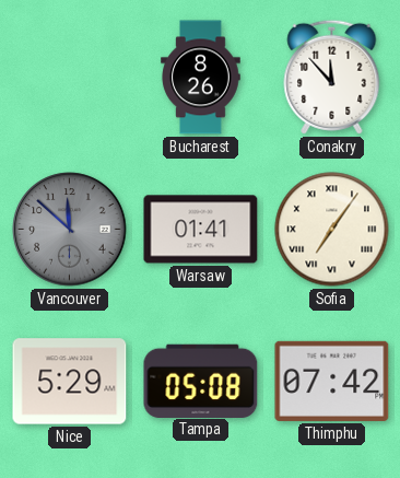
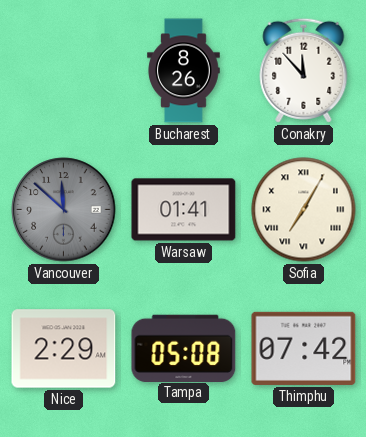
Sofia: 7:06 -> 7:05
Nice: 5:29 -> 2:29
